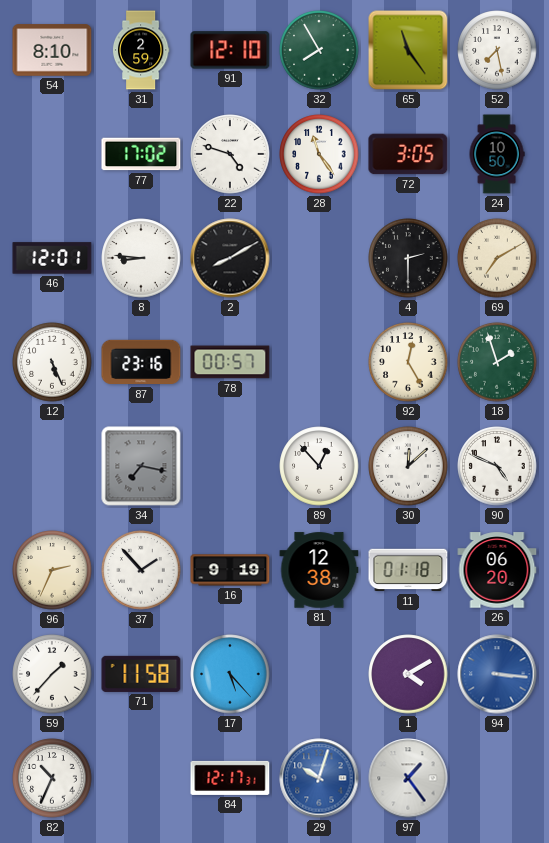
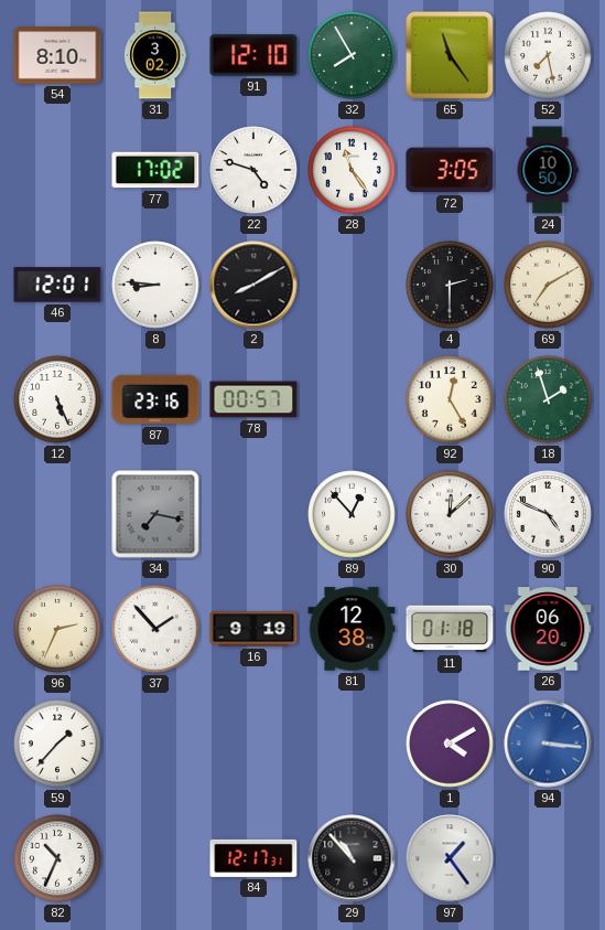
31: 2:59 -> 3:02
71: 11:58 -> none
17: 5:23 -> none
29: 10:03 -> 10:53
29 dial: blue -> black
